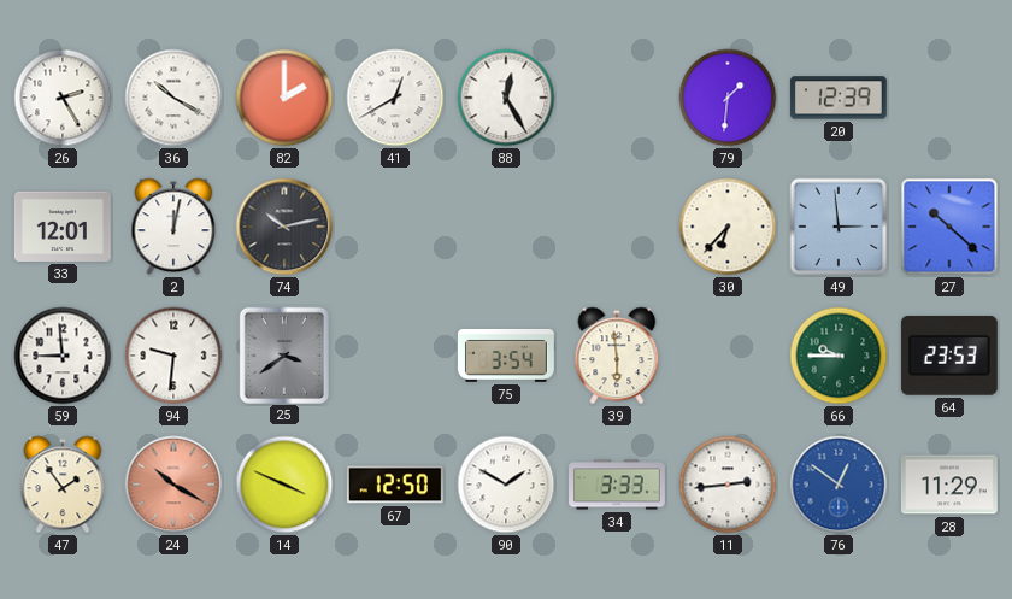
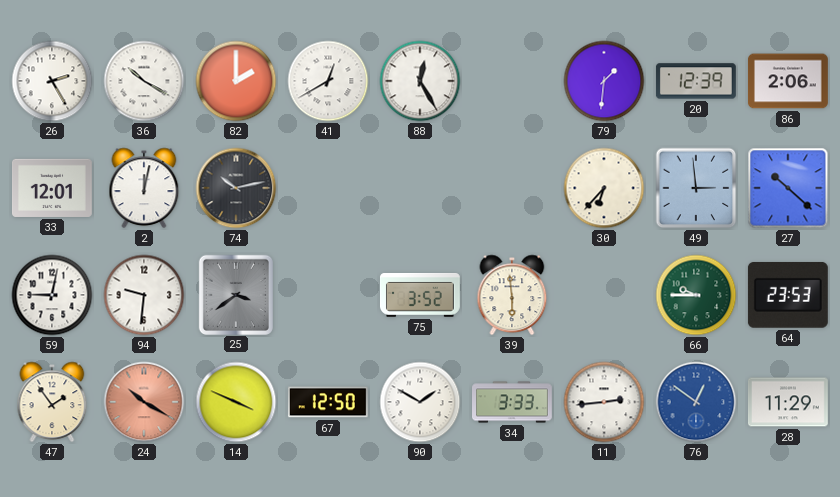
86: none -> 2:06
59: 8:59 -> 9:02
75: 3:54 -> 3:52
